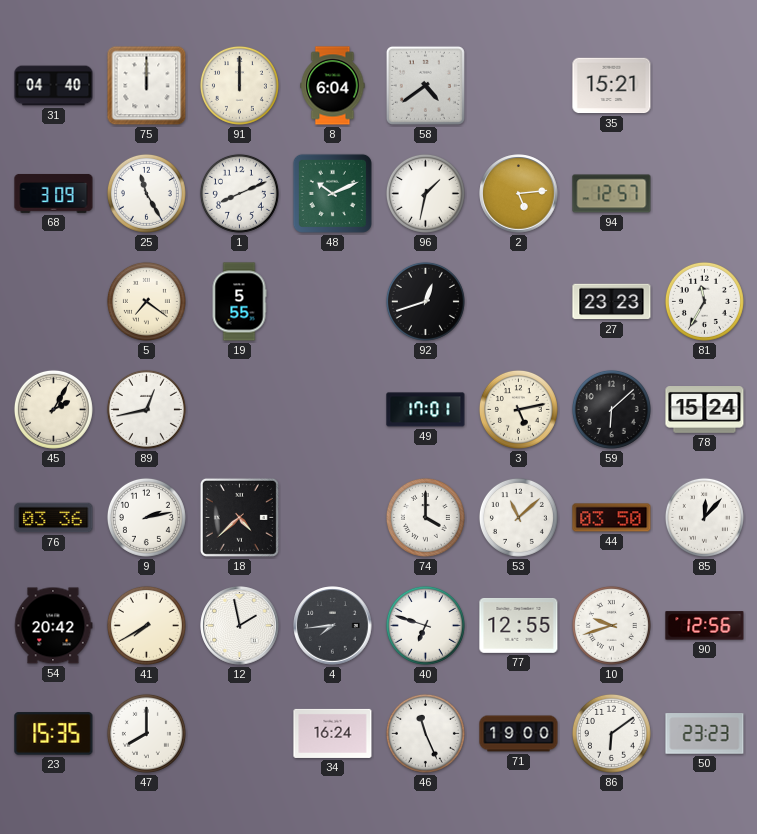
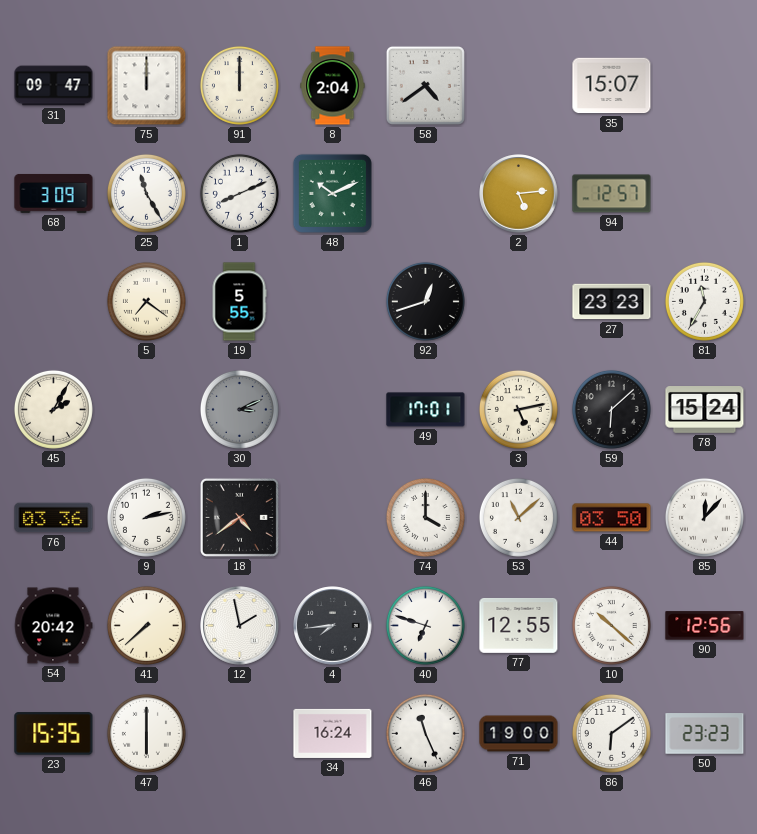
31: 04:40 -> 09:47
8: 6:04 -> 2:04
35: 15:21 -> 15:07
96: 1:32 -> none
89: 12:43 -> none
30: none -> 3:11
18: 4:38 -> 4:39
41: 7:40 -> 7:38
10: 9:42 -> 10:22
47: 8:00 -> 6:00
